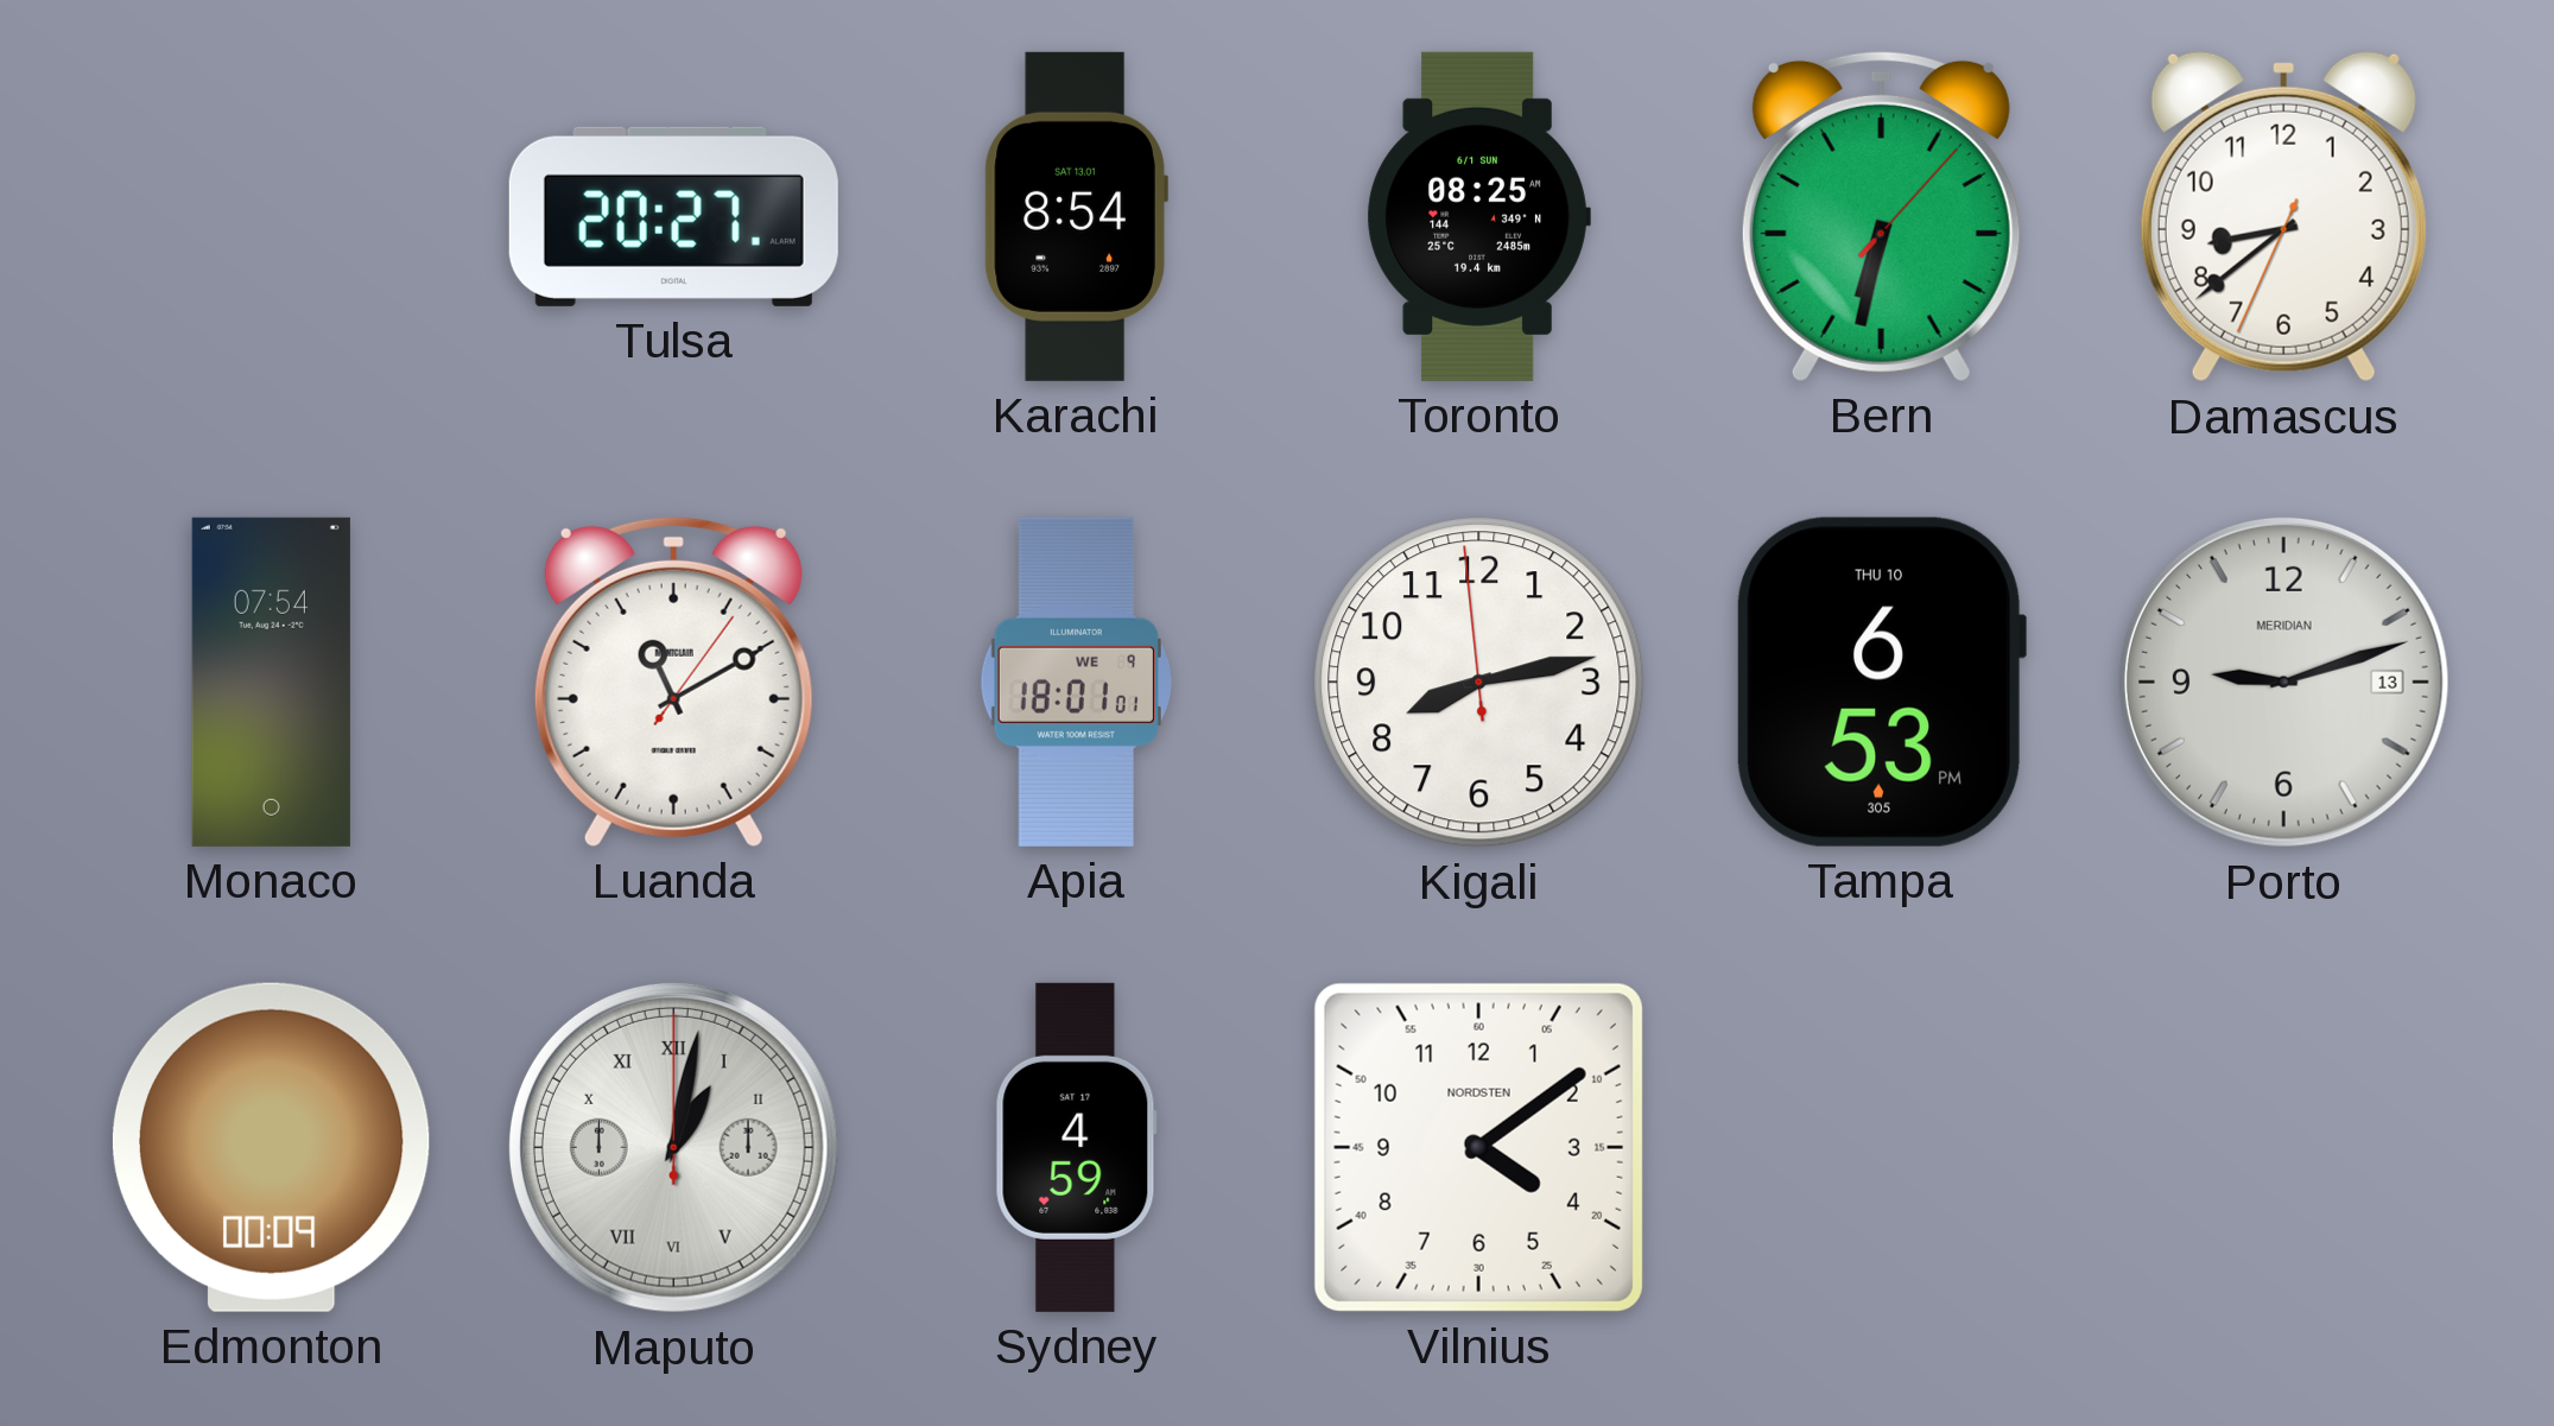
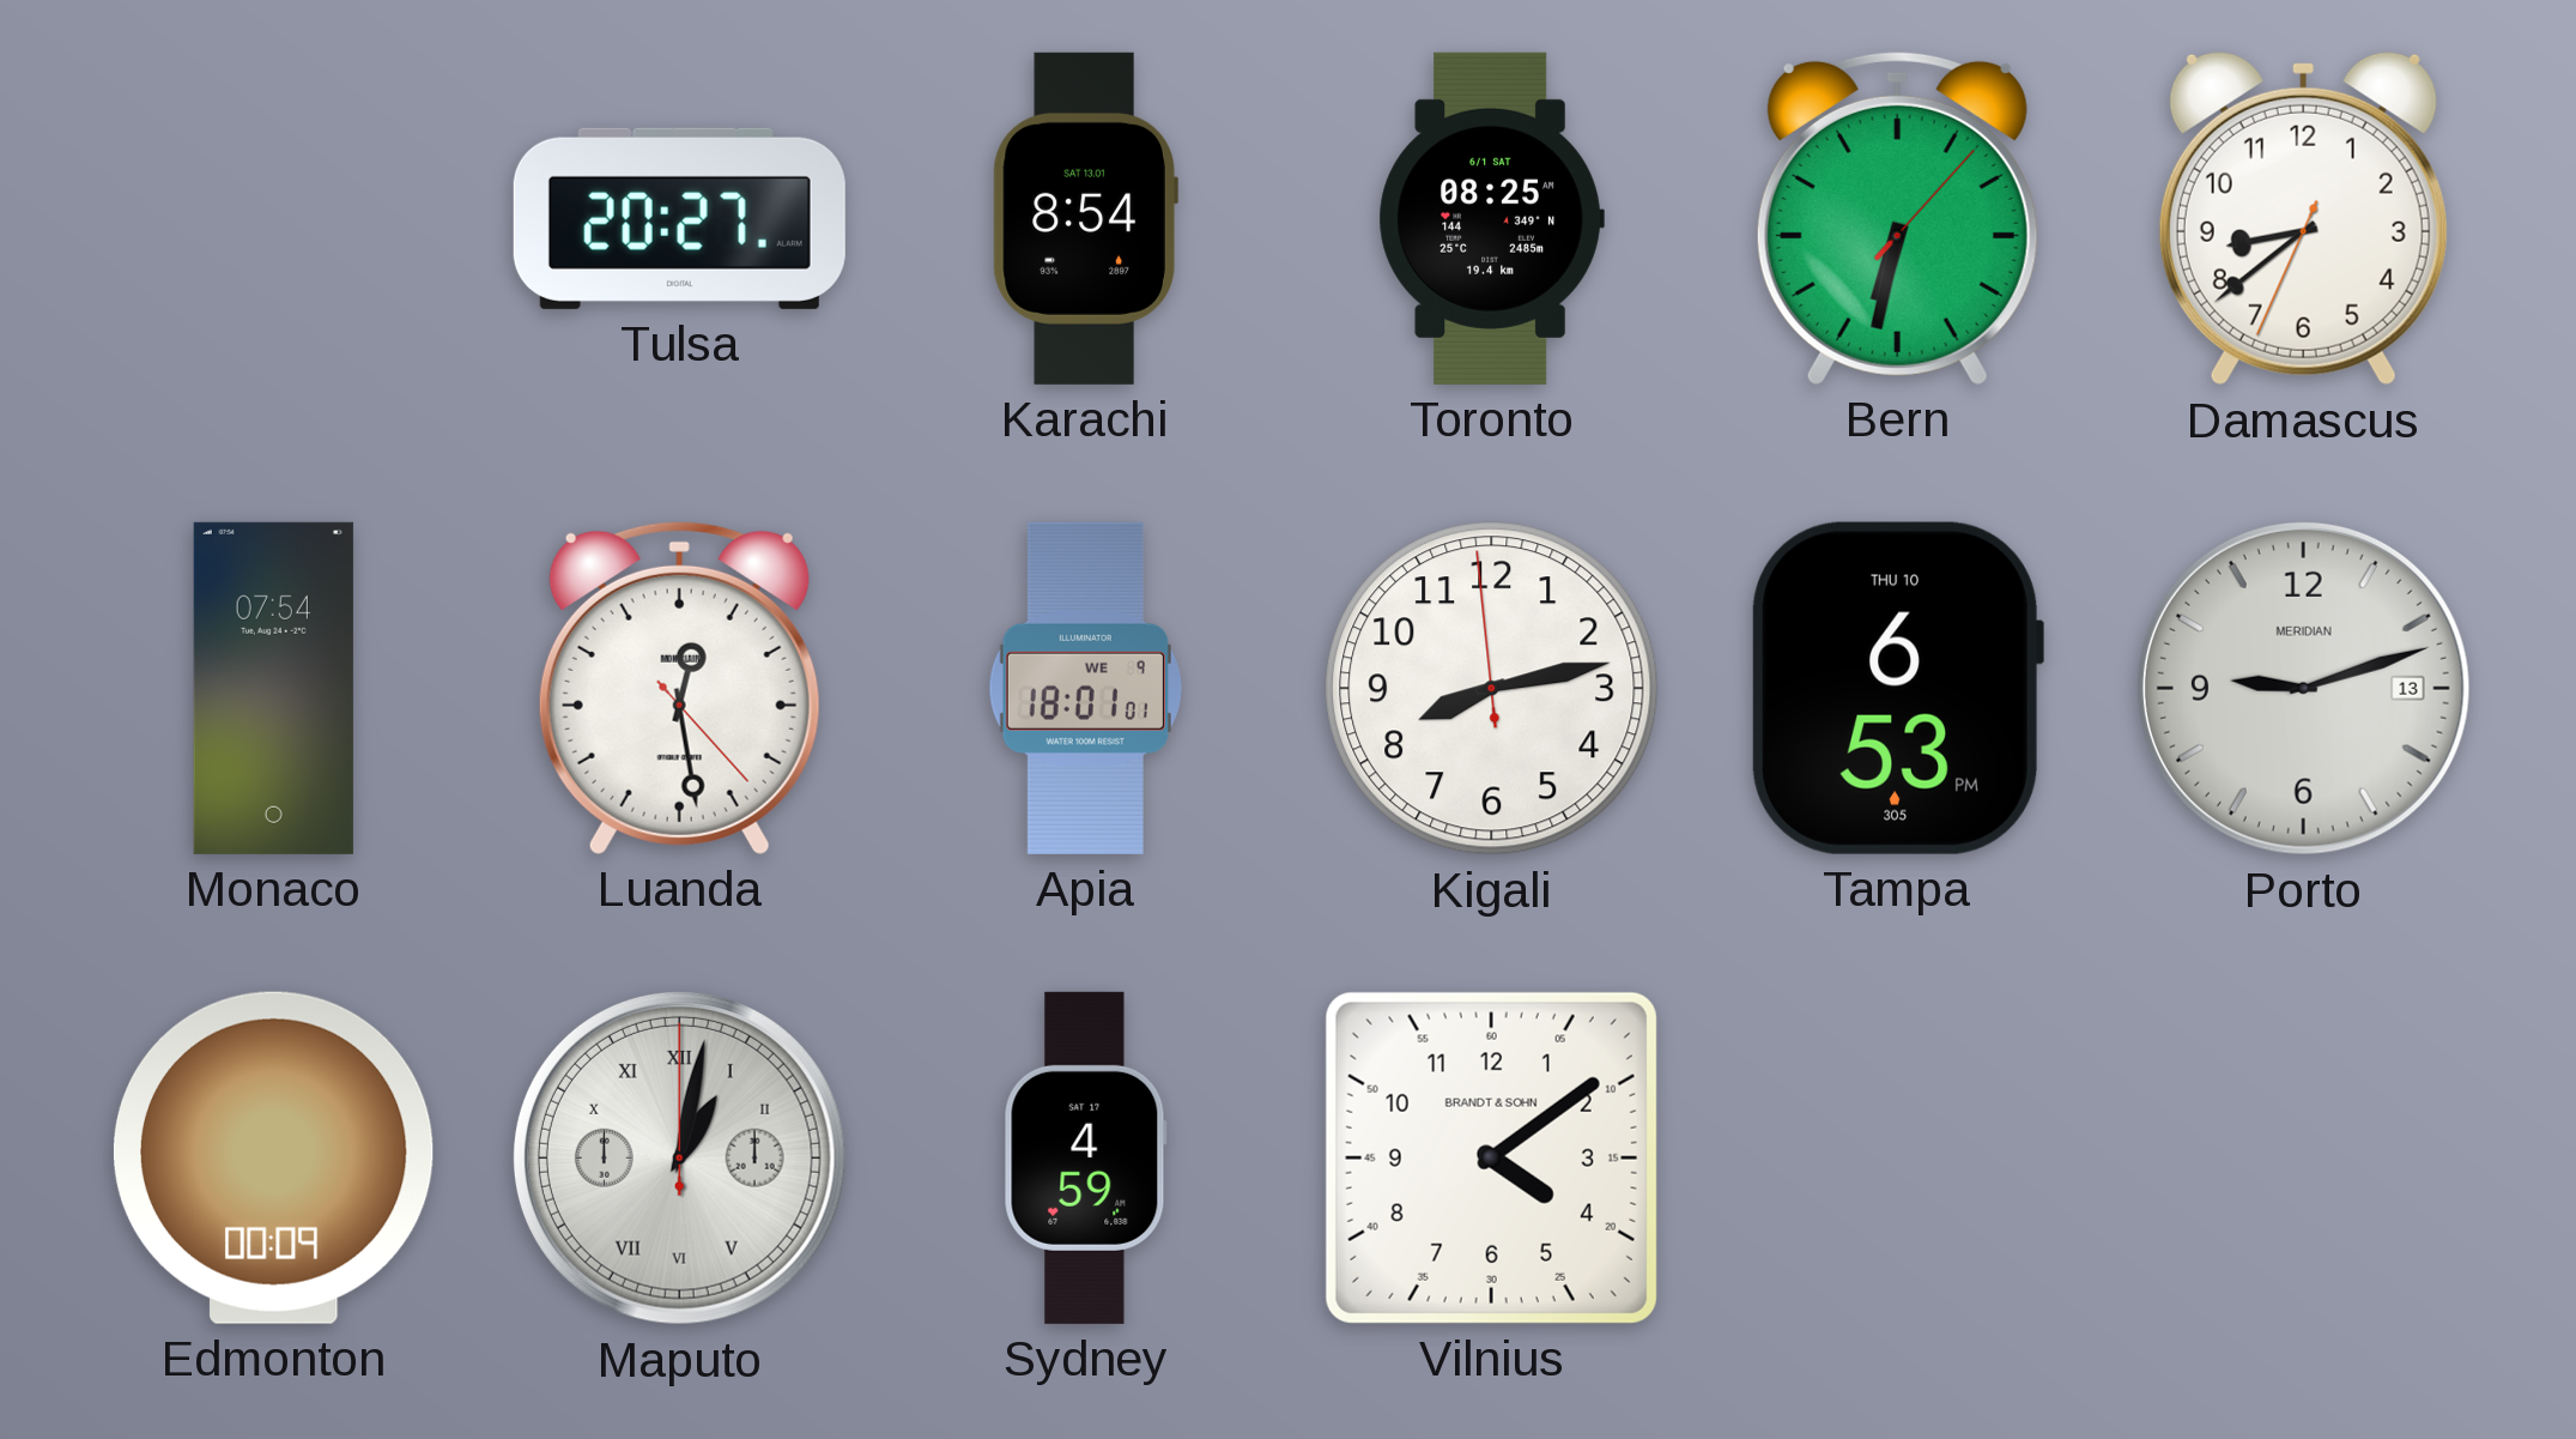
Toronto date: 6/1 SUN -> 6/1 SAT
Luanda: 11:10 -> 12:28
Vilnius brand: NORDSTEN -> BRANDT & SOHN
